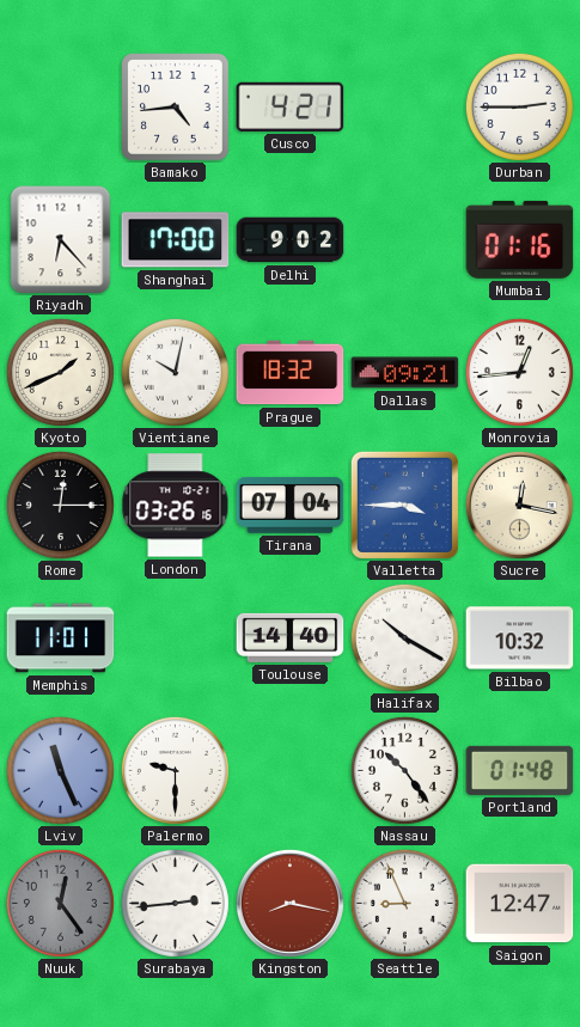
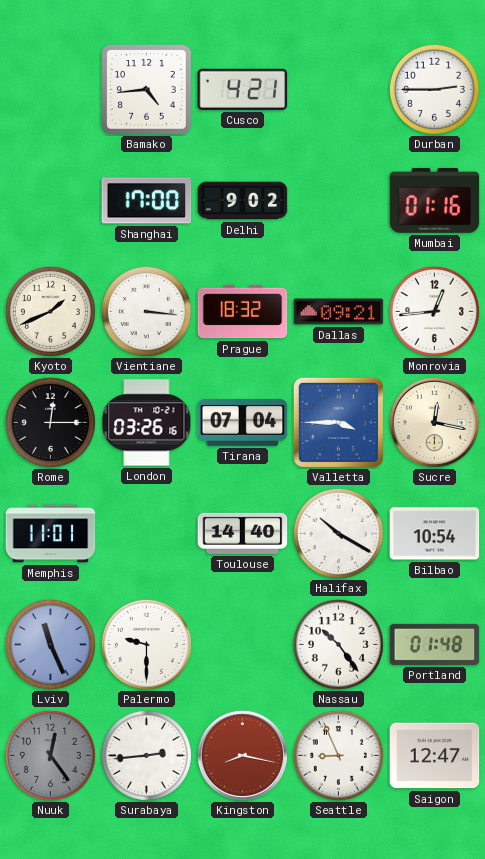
Riyadh: 6:23 -> none
Vientiane: 10:02 -> 3:16
Bilbao: 10:32 -> 10:54
